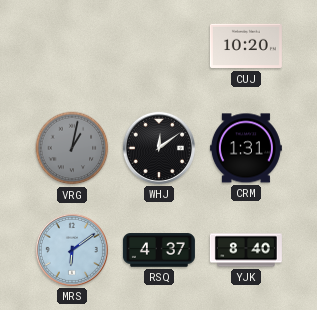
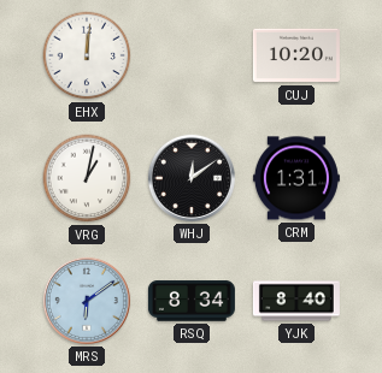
EHX: none -> 12:01
VRG dial: grey -> white
RSQ: 4:37 -> 8:34
